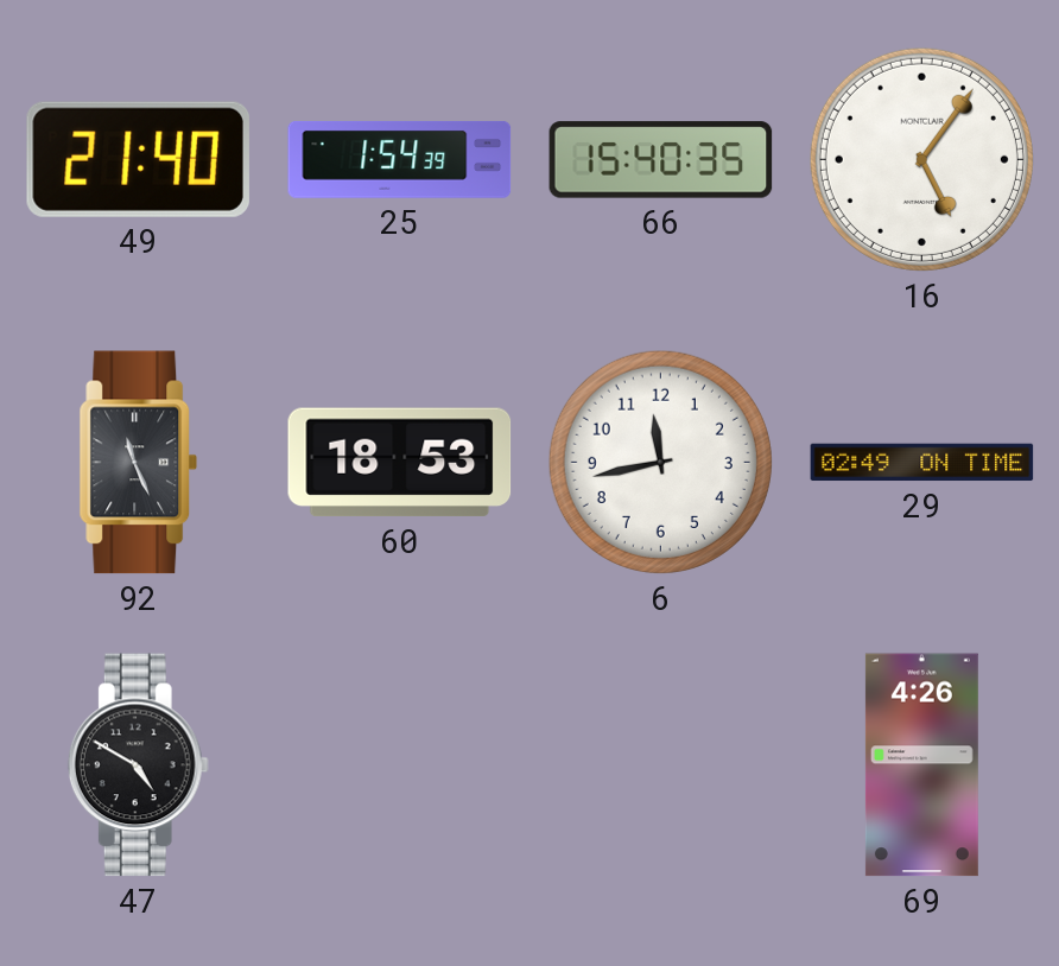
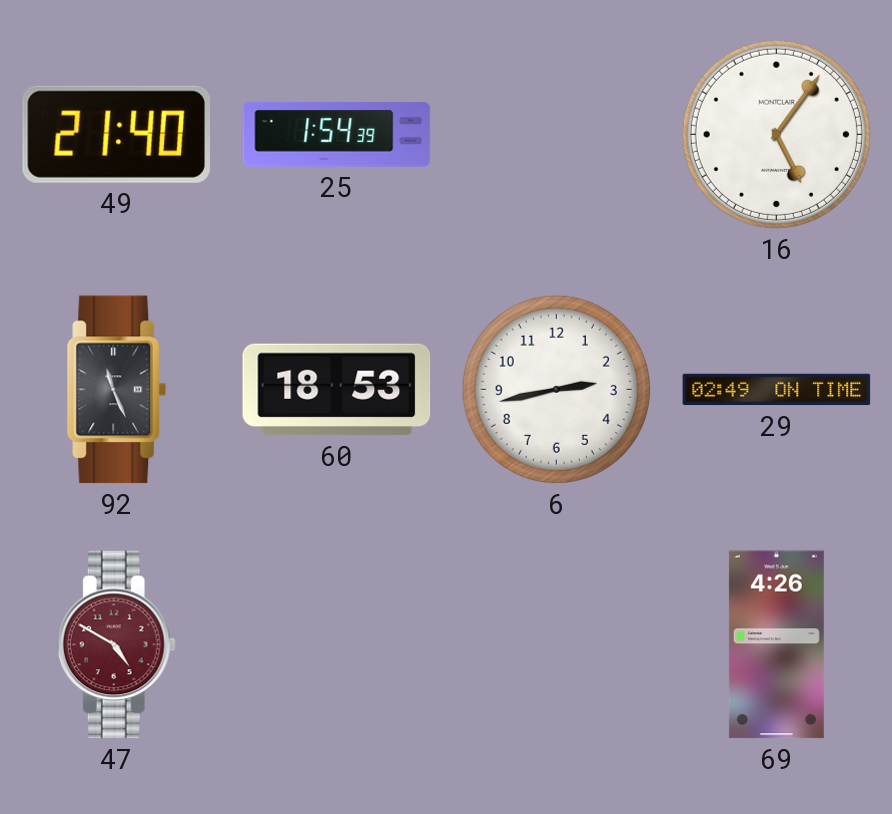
66: 15:40 -> none
6: 11:43 -> 2:43
47 dial: black -> burgundy
